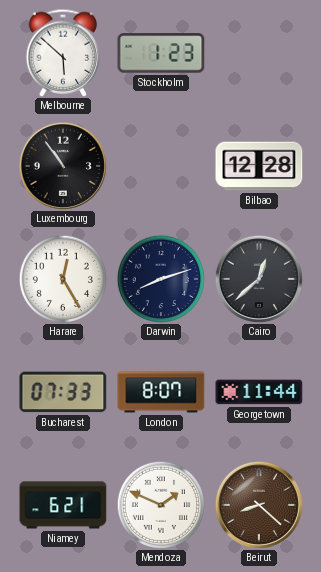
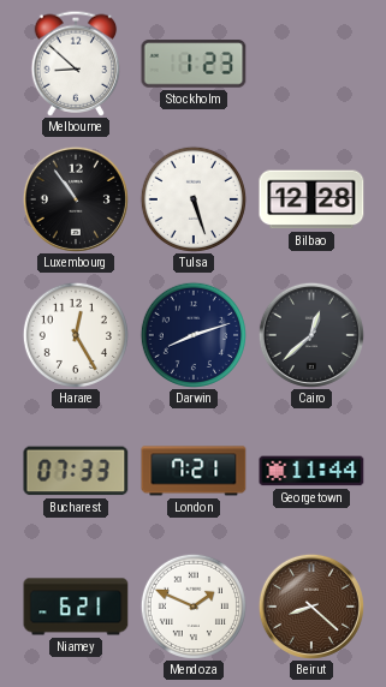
Melbourne: 5:52 -> 8:52
Tulsa: none -> 5:27
London: 8:07 -> 7:21
